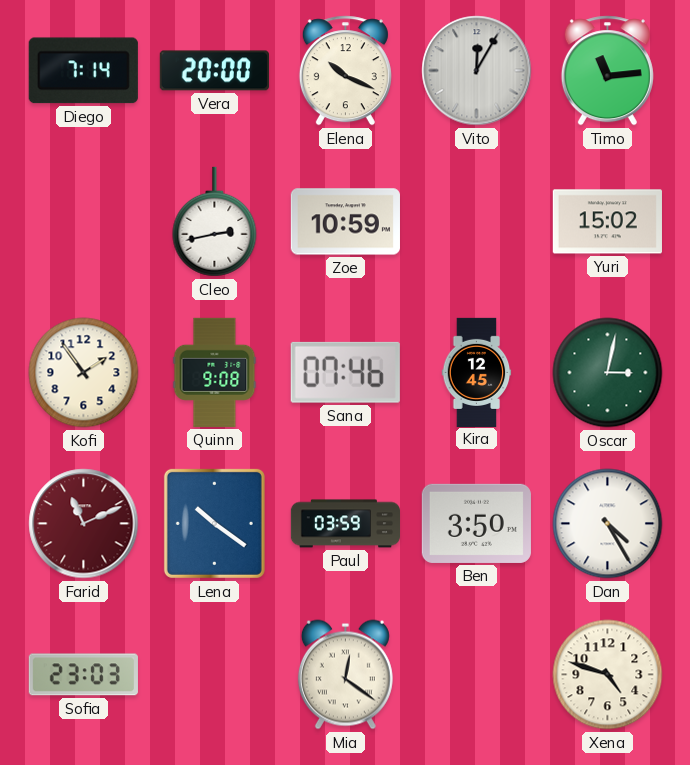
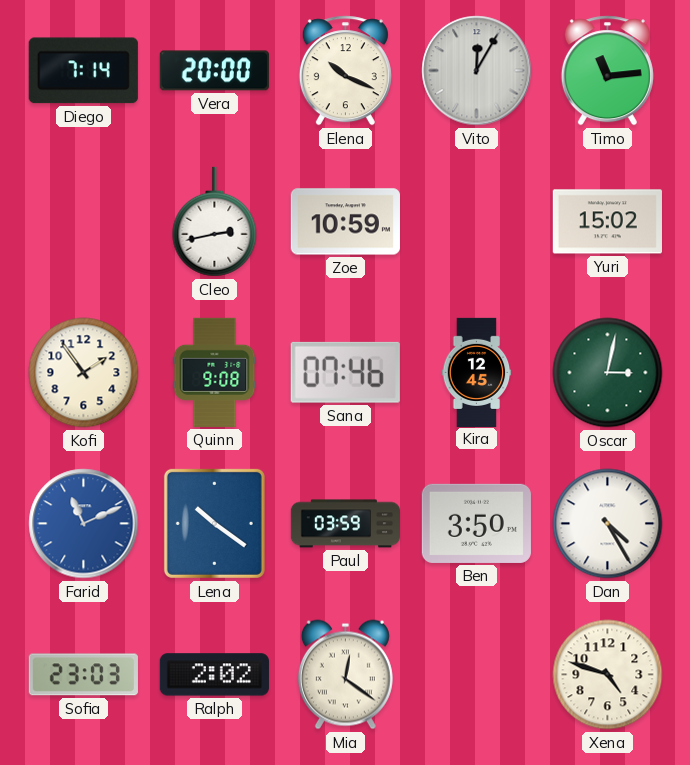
Farid dial: burgundy -> blue
Ralph: none -> 2:02
